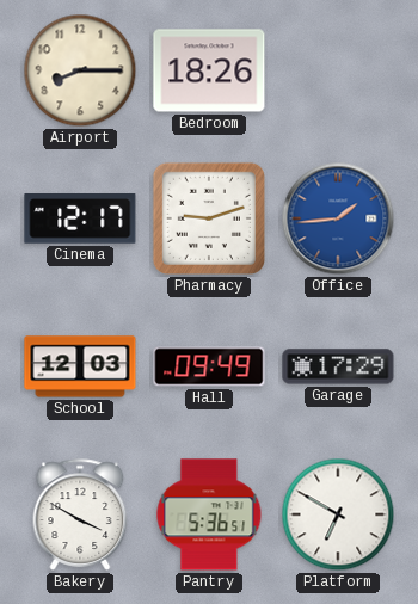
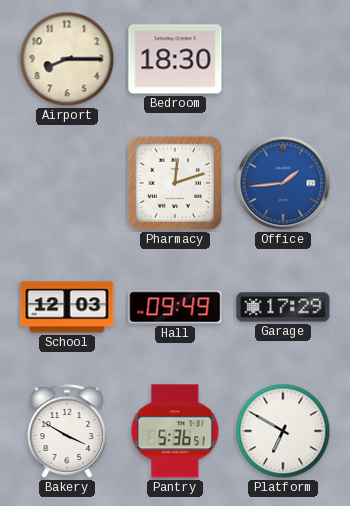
Bedroom: 18:26 -> 18:30
Cinema: 12:17 -> none
Pharmacy: 9:12 -> 12:12
